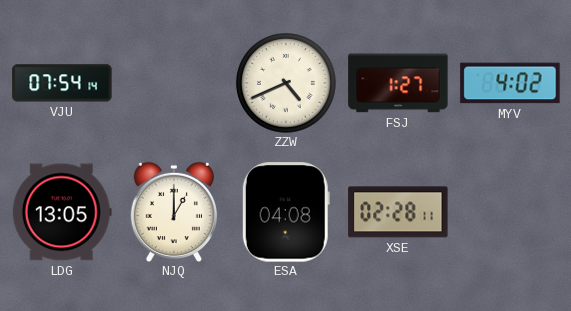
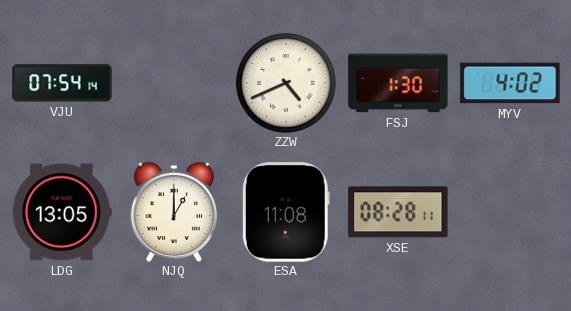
FSJ: 1:27 -> 1:30
ESA: 04:08 -> 11:08
XSE: 02:28 -> 08:28
